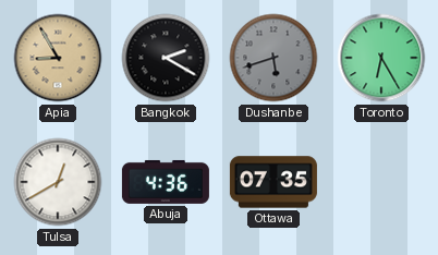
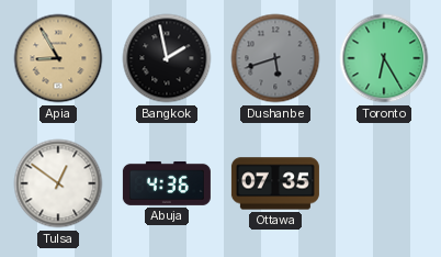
Bangkok: 2:20 -> 1:58
Tulsa: 12:40 -> 12:51
